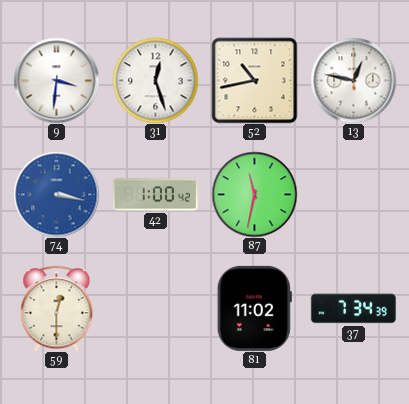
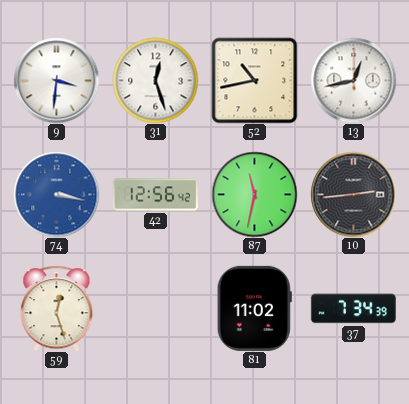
13: 12:47 -> 12:43
42: 1:00 -> 12:56
10: none -> 2:44
59: 12:30 -> 12:27
